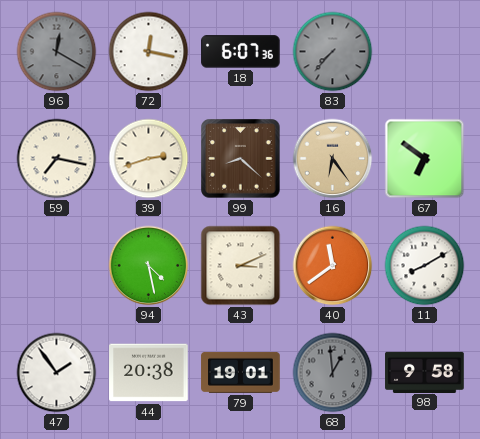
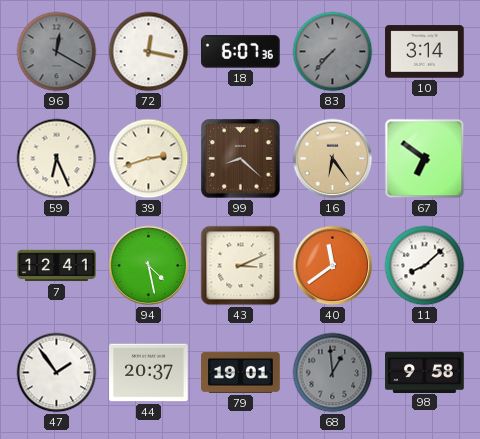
10: none -> 3:14
59: 7:17 -> 6:26
7: none -> 12:41
11: 8:10 -> 8:08
44: 20:38 -> 20:37
